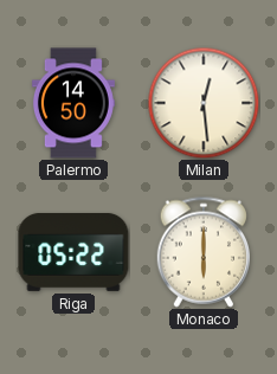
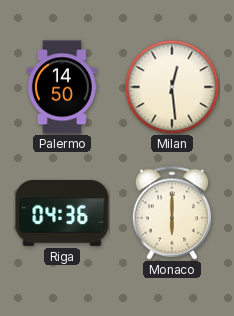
Riga: 05:22 -> 04:36
